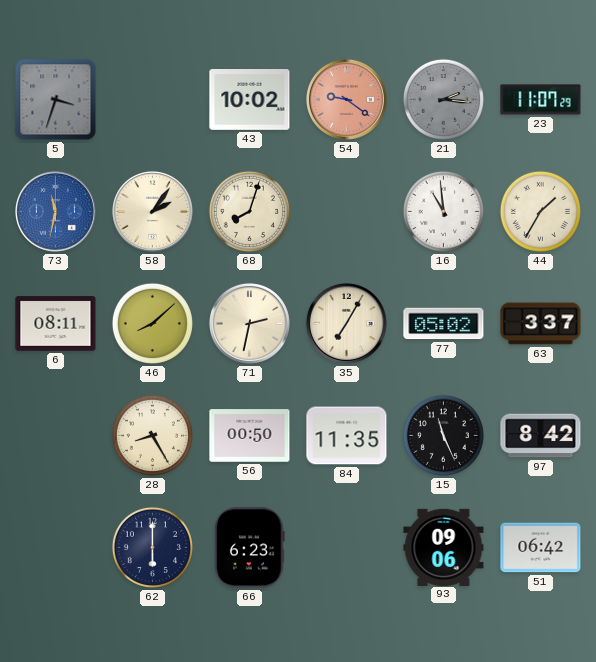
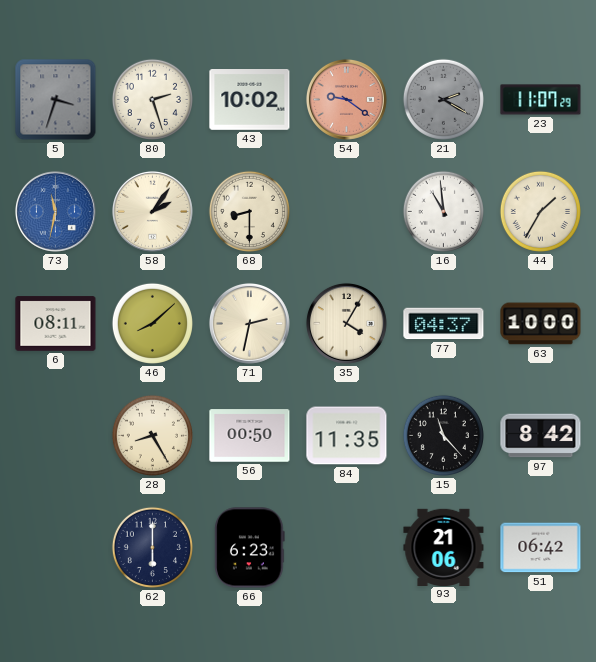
80: none -> 2:27
21: 2:16 -> 2:20
68: 8:03 -> 8:30
35: 7:05 -> 4:05
77: 05:02 -> 04:37
63: 3:37 -> 10:00
15: 11:26 -> 11:23
93: 09:06 -> 21:06
